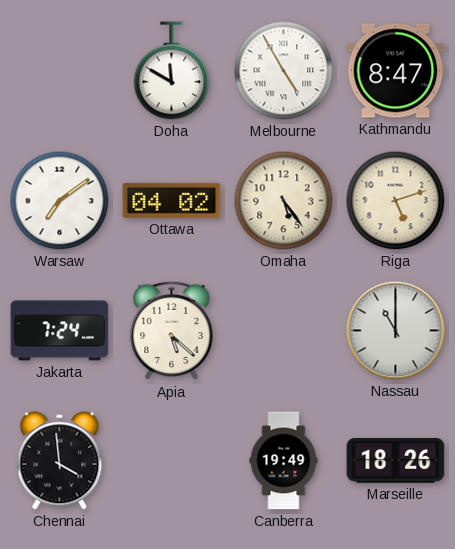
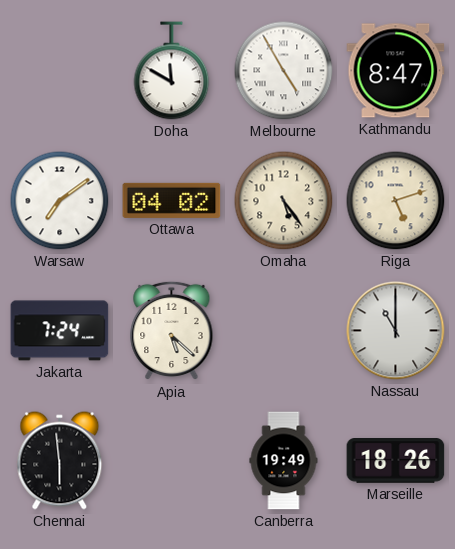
Chennai: 3:59 -> 5:59
